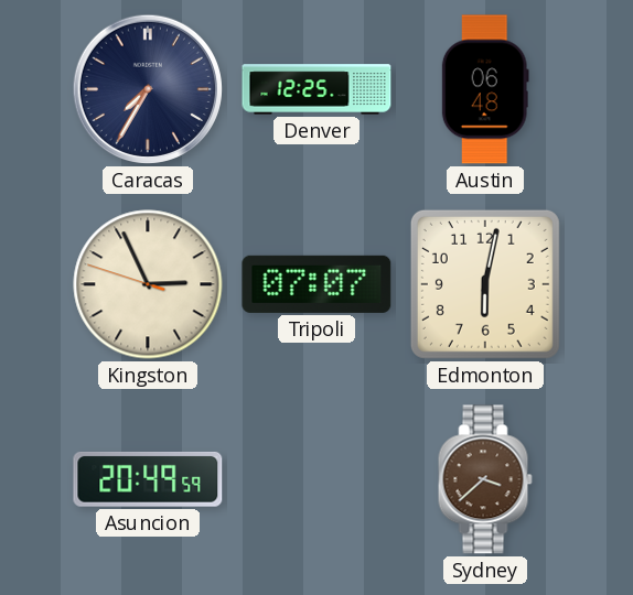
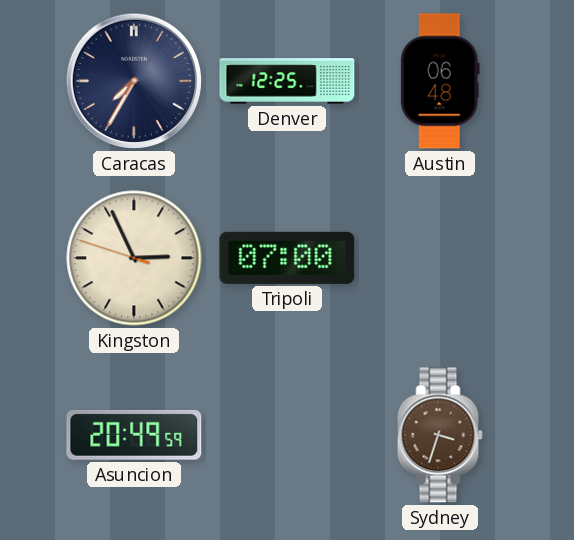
Tripoli: 07:07 -> 07:00
Edmonton: 6:02 -> none
Sydney: 3:38 -> 3:33
